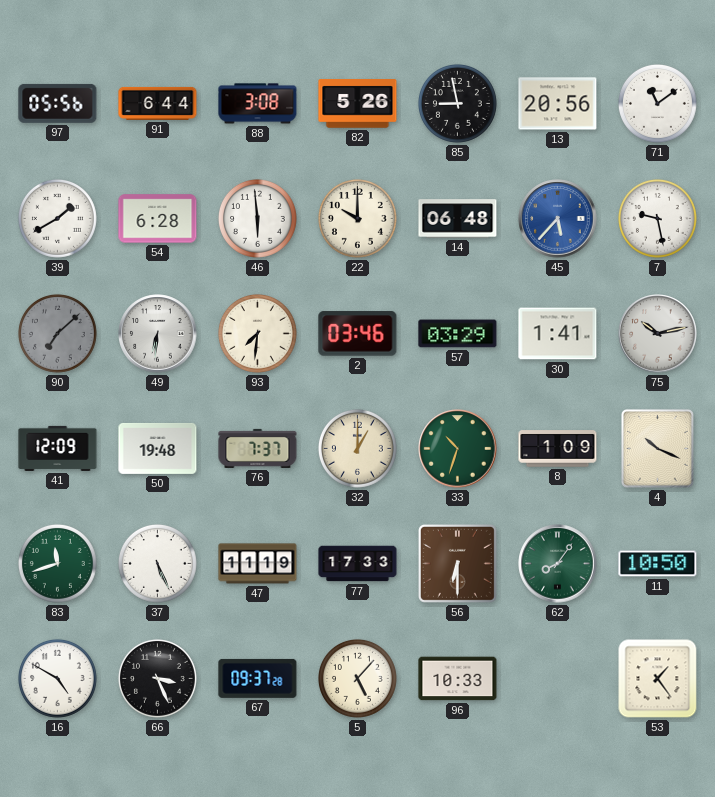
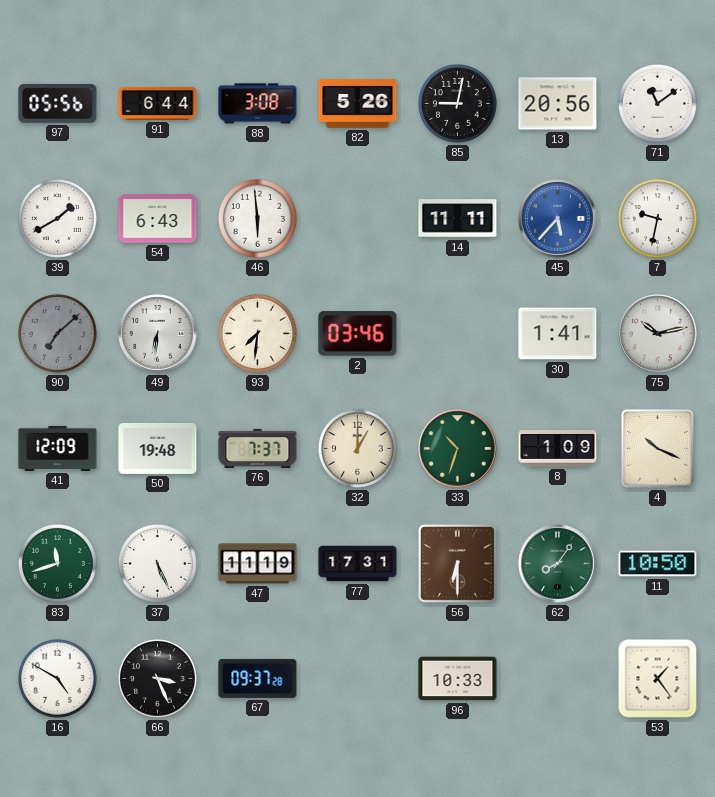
85: 8:58 -> 9:02
54: 6:28 -> 6:43
22: 10:00 -> none
14: 06:48 -> 11:11
7: 9:28 -> 9:32
57: 03:29 -> none
77: 17:33 -> 17:31
5: 5:07 -> none
